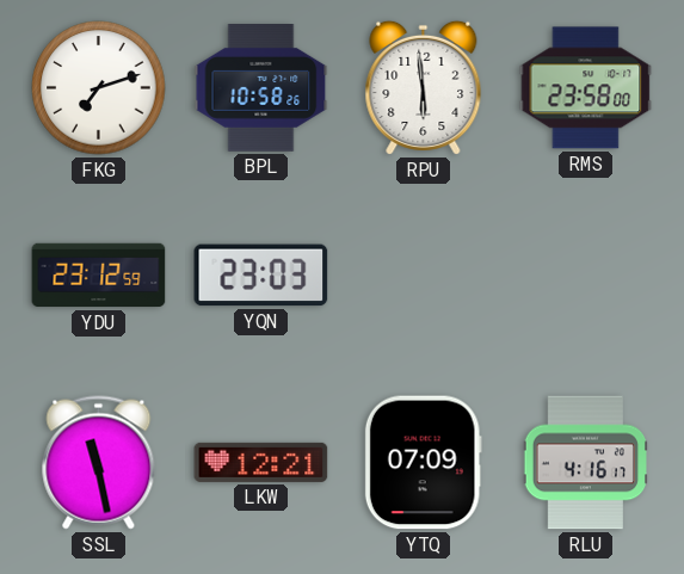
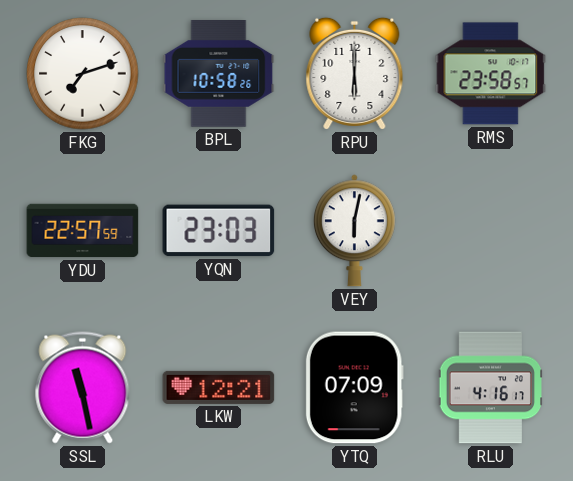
RPU: 5:59 -> 6:00
RMS: 23:58:00 -> 23:58:57
YDU: 23:12 -> 22:57
VEY: none -> 6:02
